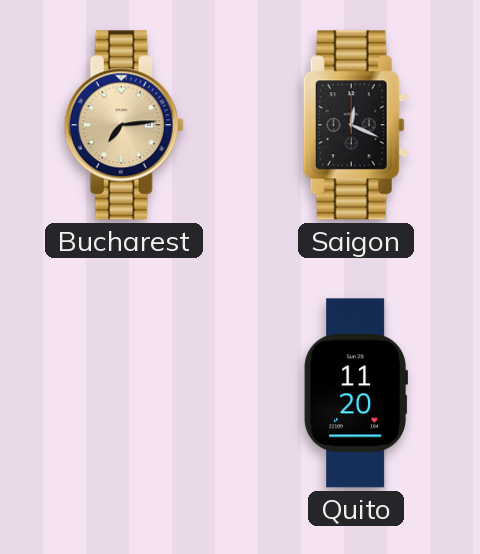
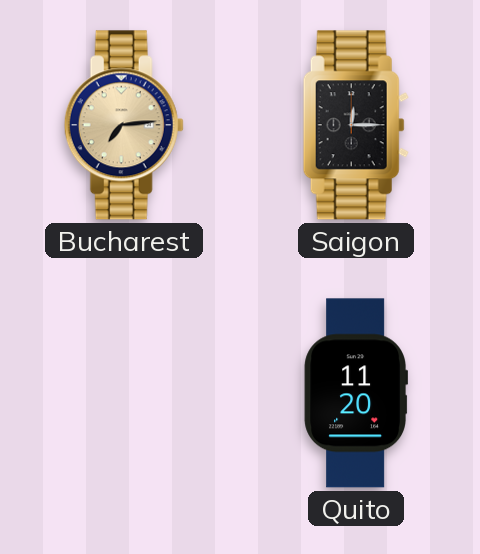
Saigon: 12:19 -> 12:15
